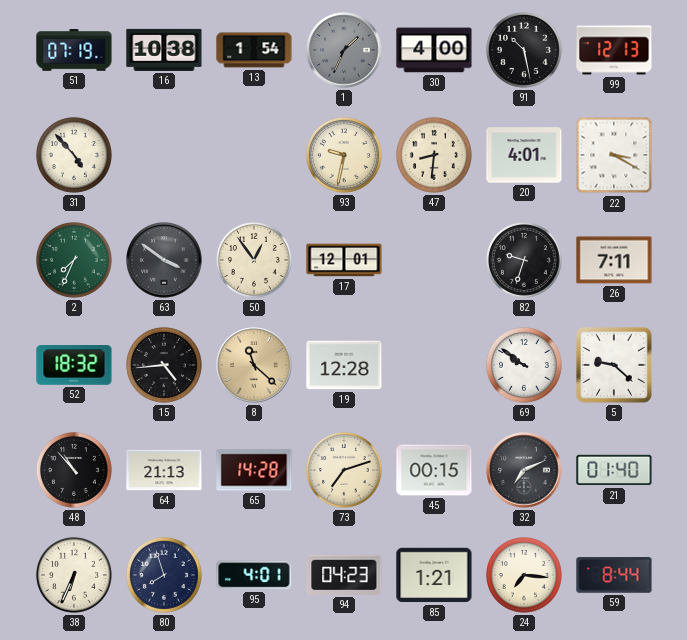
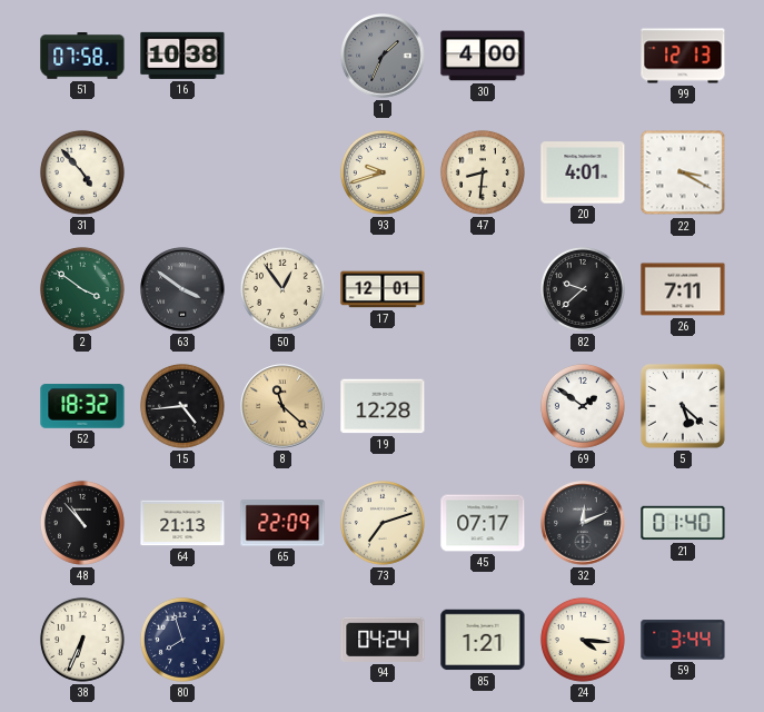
51: 07:19 -> 07:58
13: 1:54 -> none
91: 10:28 -> none
93: 9:32 -> 9:42
2: 7:34 -> 3:51
82: 9:33 -> 9:38
69: 9:51 -> 1:51
5: 9:22 -> 5:22
65: 14:28 -> 22:09
45: 00:15 -> 07:17
32: 7:11 -> 12:11
95: 4:01 -> none
94: 04:23 -> 04:24
24: 7:16 -> 4:16
59: 8:44 -> 3:44
